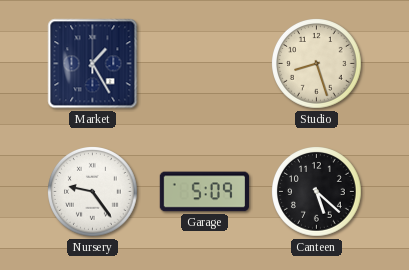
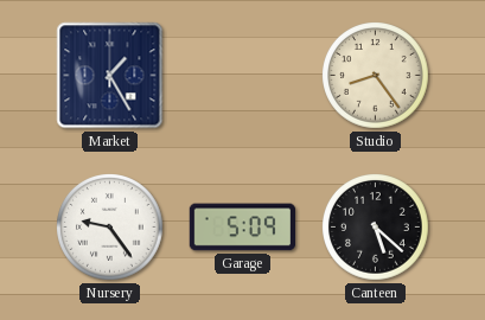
Studio: 8:27 -> 8:24
